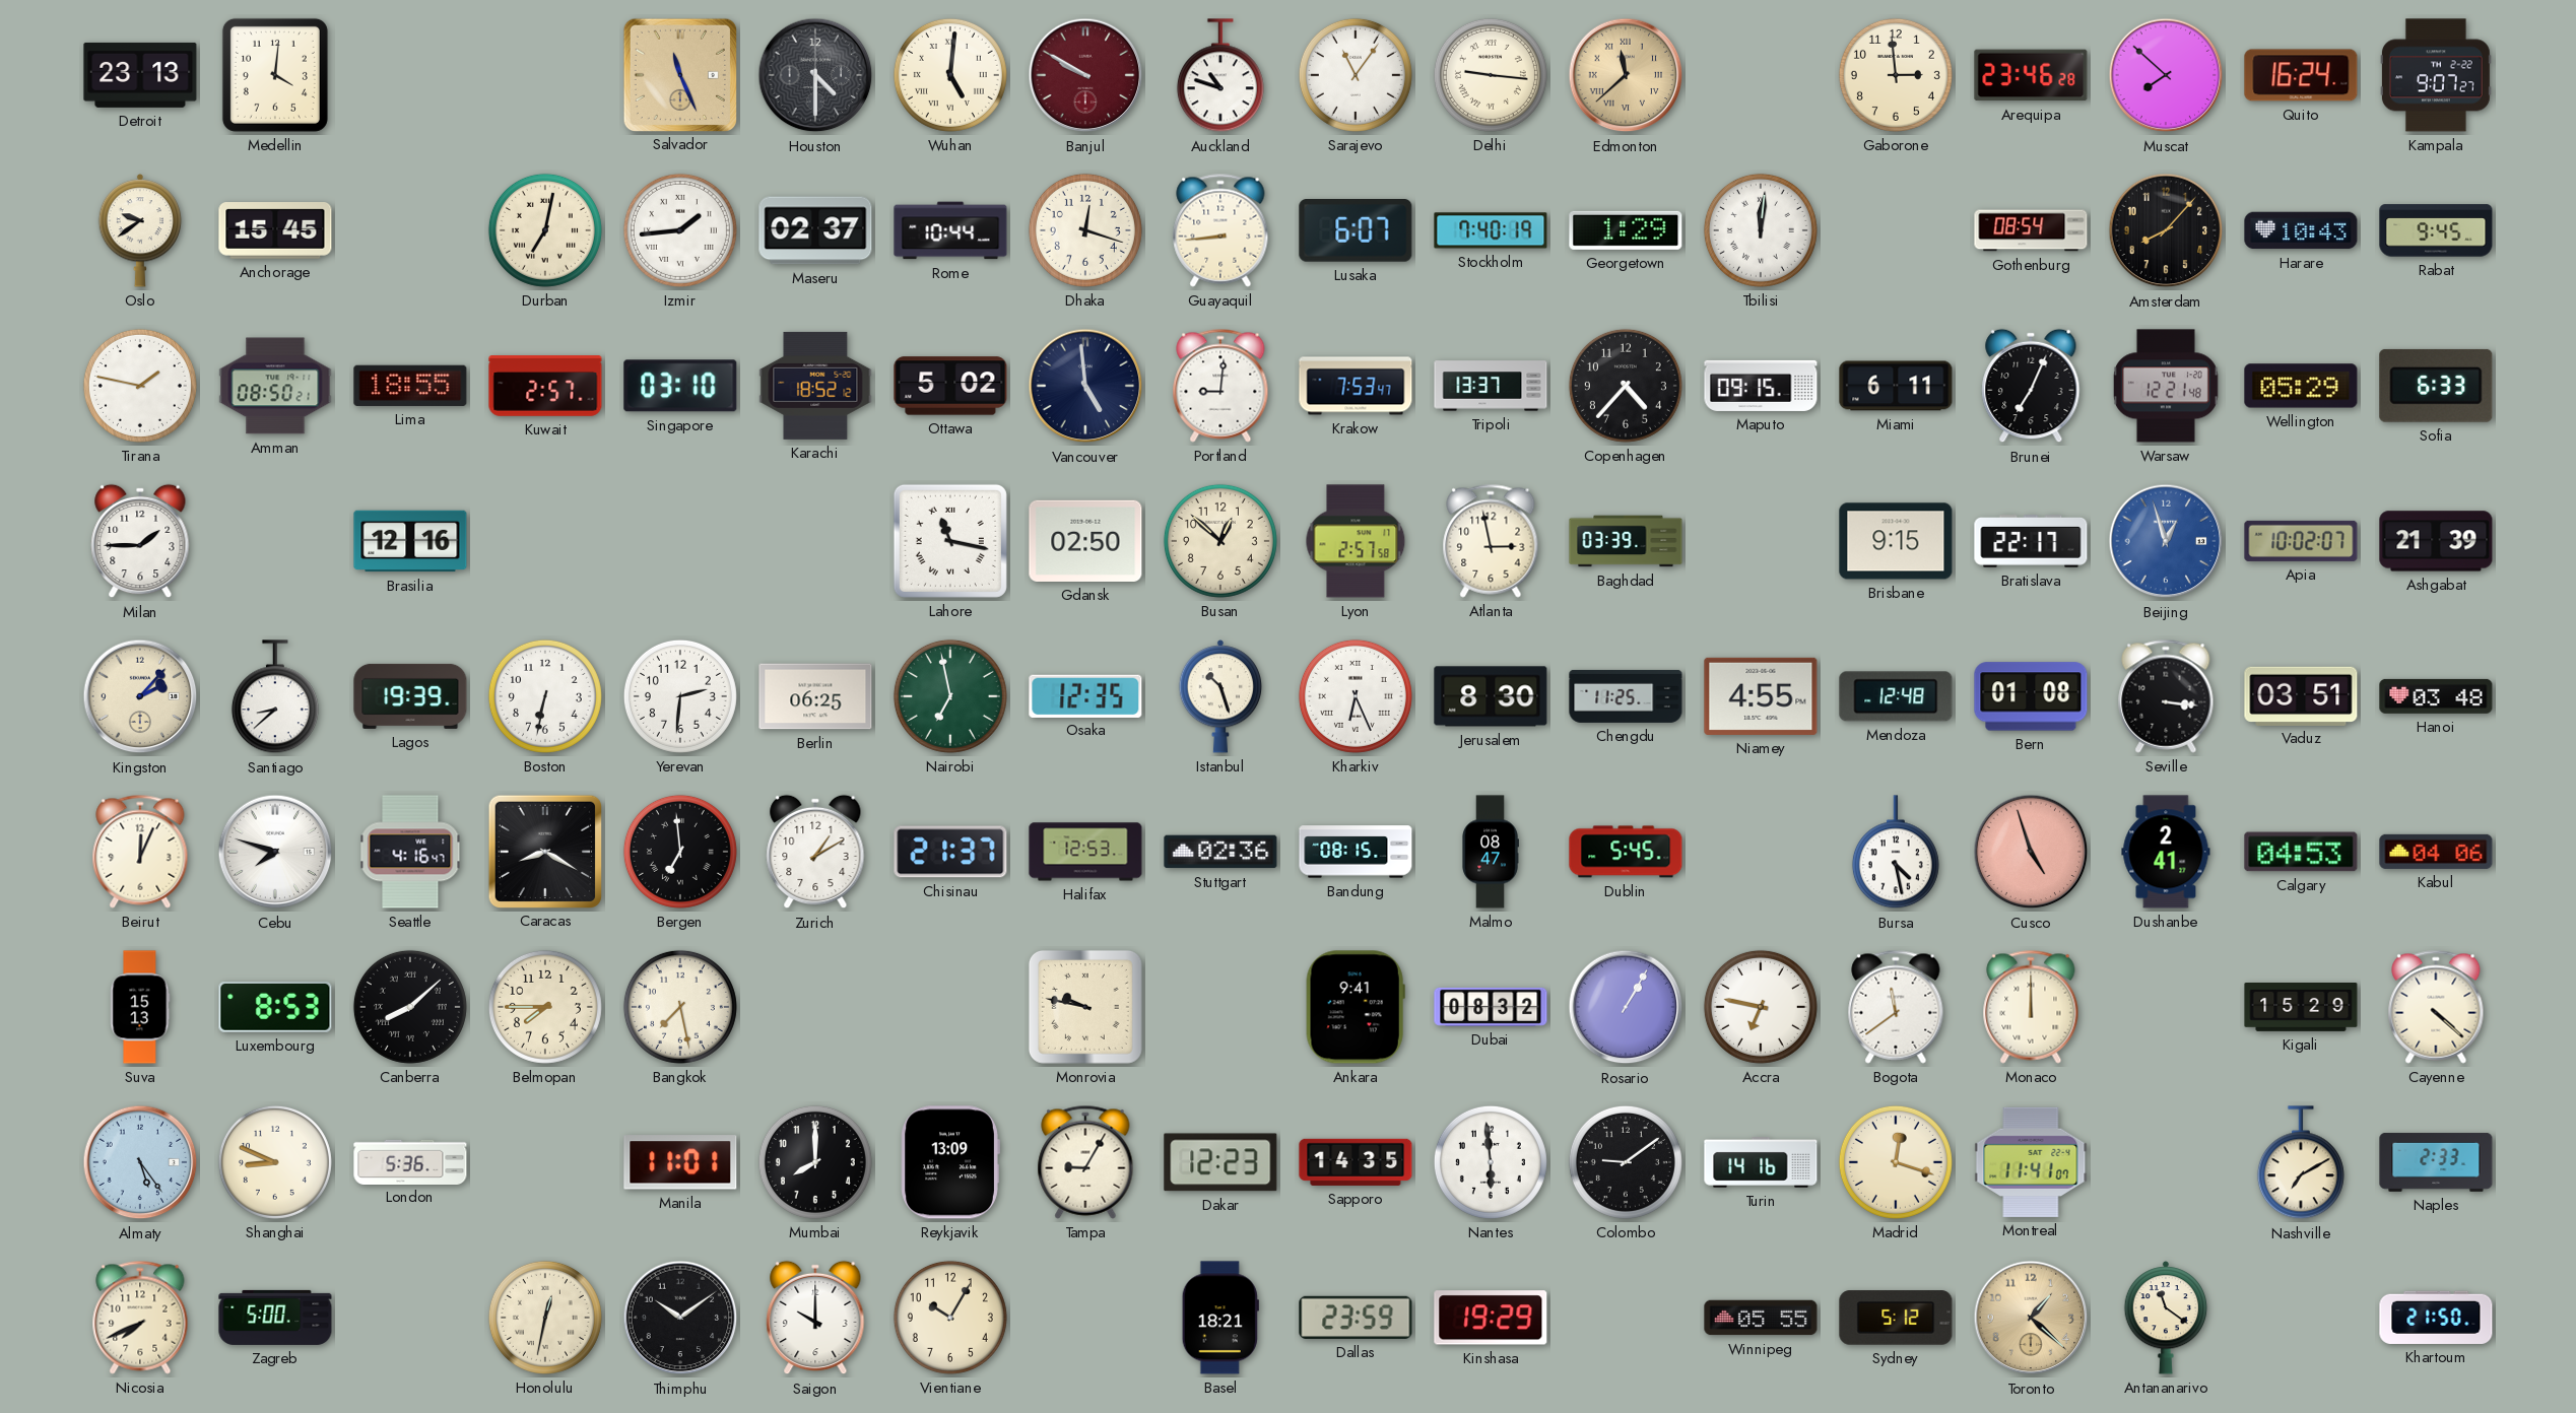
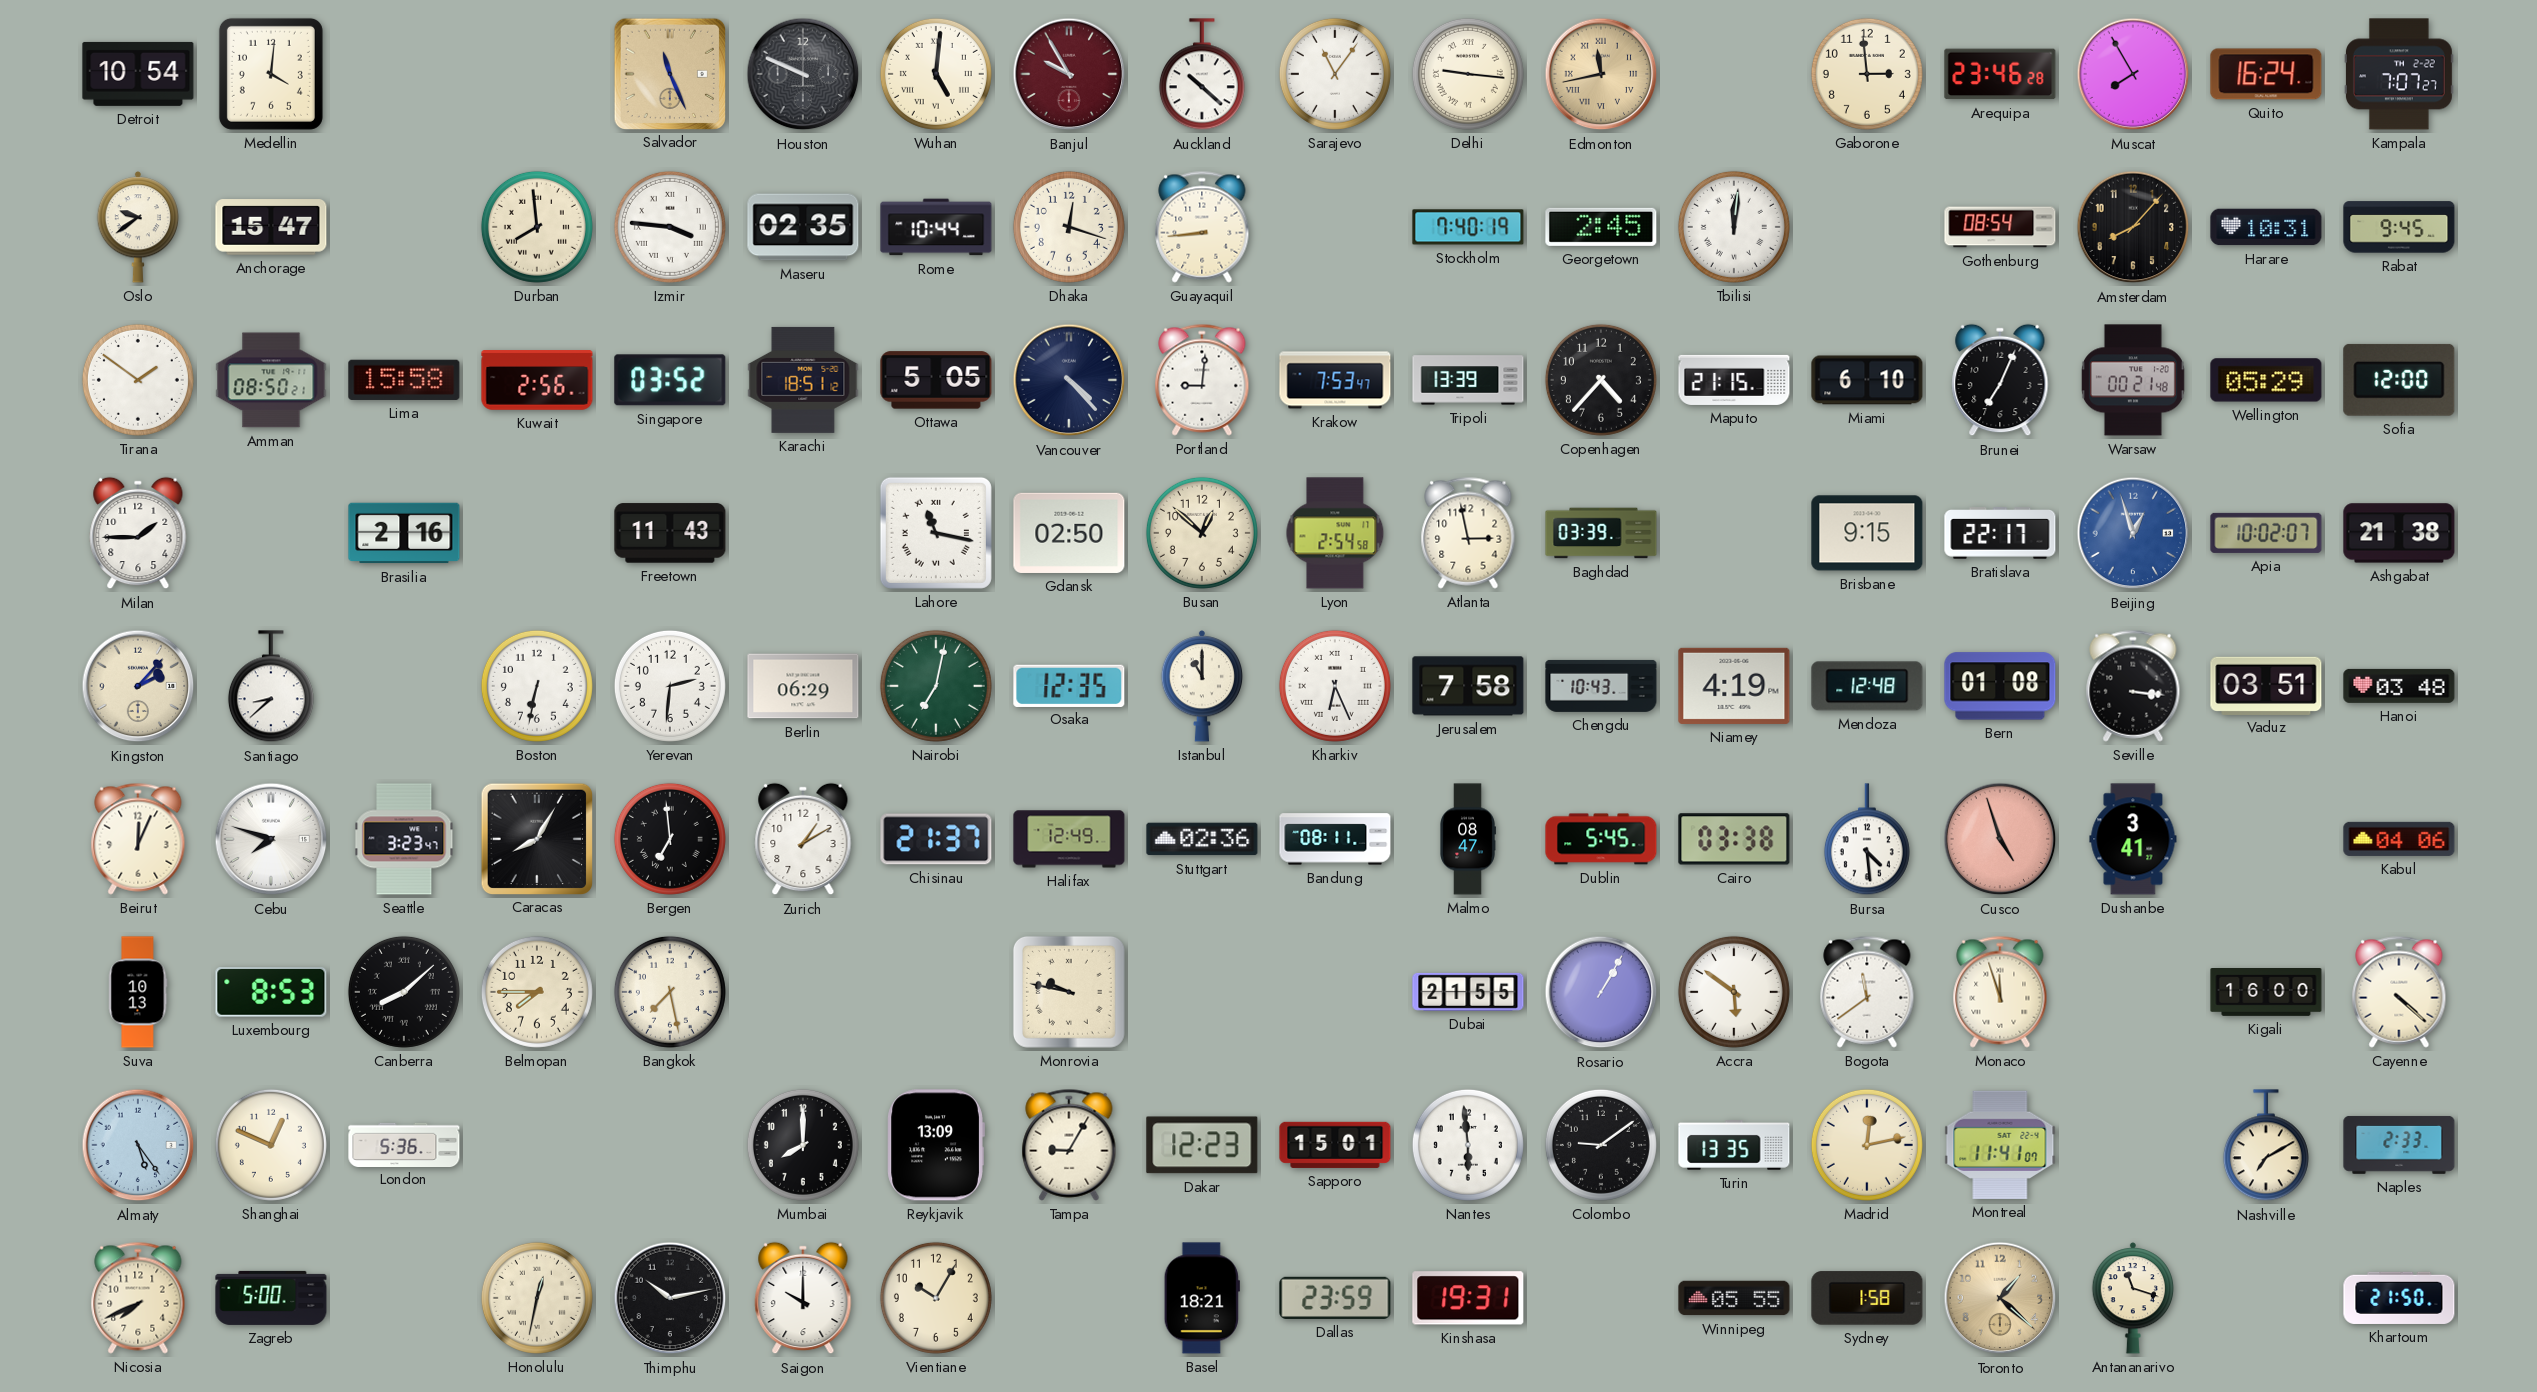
Detroit: 23:13 -> 10:54
Houston: 4:30 -> 9:49
Banjul: 9:50 -> 9:55
Auckland: 10:48 -> 10:22
Edmonton: 11:38 -> 11:43
Muscat: 7:52 -> 7:55
Kampala: 9:07 -> 7:07
Anchorage: 15:45 -> 15:47
Durban: 7:02 -> 7:59
Izmir: 1:44 -> 3:46
Maseru: 02:37 -> 02:35
Lusaka: 6:07 -> none
Georgetown: 1:29 -> 2:45
Harare: 10:43 -> 10:31
Tirana: 1:47 -> 1:51
Lima: 18:55 -> 15:58
Kuwait: 2:57 -> 2:56
Singapore: 03:10 -> 03:52
Karachi: 18:52 -> 18:51
Ottawa: 5:02 -> 5:05
Vancouver: 4:59 -> 4:23
Tripoli: 13:37 -> 13:39
Maputo: 09:15 -> 21:15
Miami: 6:11 -> 6:10
Warsaw: 12:21 -> 00:21
Sofia: 6:33 -> 12:00
Brasilia: 12:16 -> 2:16
Freetown: none -> 11:43
Lyon: 2:57 -> 2:54
Ashgabat: 21:39 -> 21:38
Lagos: 19:39 -> none
Berlin: 06:25 -> 06:29
Nairobi: 6:58 -> 7:02
Istanbul: 10:27 -> 11:00
Jerusalem: 8:30 -> 7:58
Chengdu: 11:25 -> 10:43
Niamey: 4:55 -> 4:19
Seattle: 4:16 -> 3:23
Caracas: 8:20 -> 8:05
Halifax: 12:53 -> 12:49
Bandung: 08:15 -> 08:11
Cairo: none -> 03:38
Bursa: 4:28 -> 4:29
Dushanbe: 2:41 -> 3:41
Calgary: 04:53 -> none
Suva: 15:13 -> 10:13
Ankara: 9:41 -> none
Dubai: 08:32 -> 21:55
Accra: 6:47 -> 5:51
Monaco: 12:00 -> 11:57
Kigali: 15:29 -> 16:00
Shanghai: 8:49 -> 12:49
Manila: 11:01 -> none
Sapporo: 14:35 -> 15:01
Turin: 14:16 -> 13:35
Madrid: 12:18 -> 12:13
Thimphu: 10:09 -> 10:13
Kinshasa: 19:29 -> 19:31
Sydney: 5:12 -> 1:58
Antananarivo: 11:21 -> 11:18
